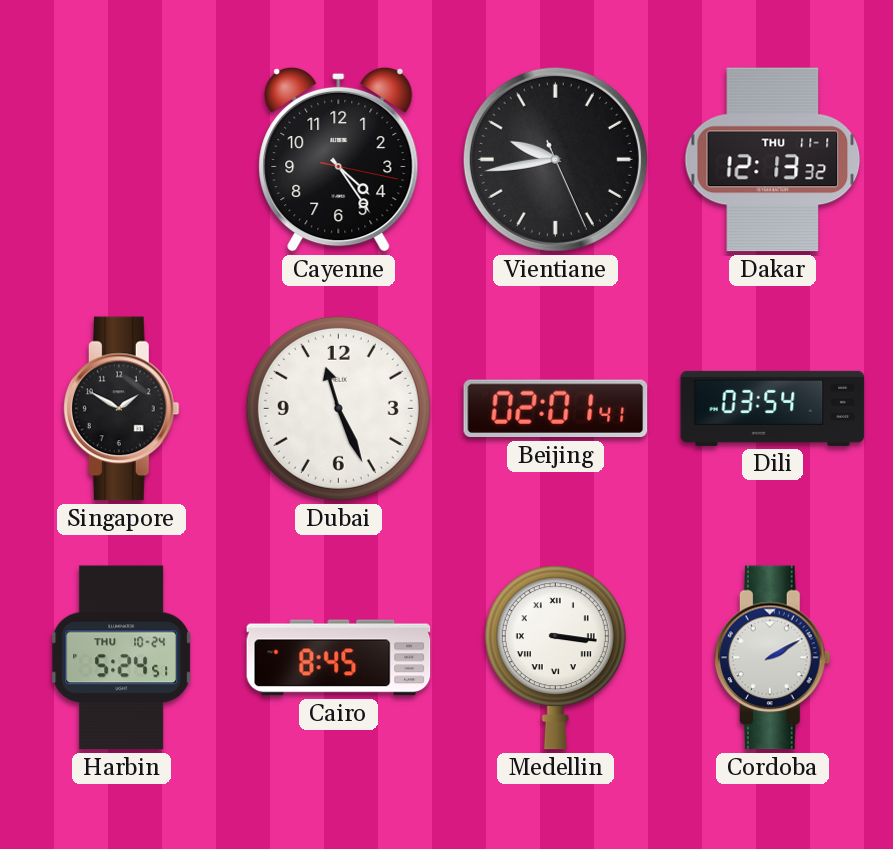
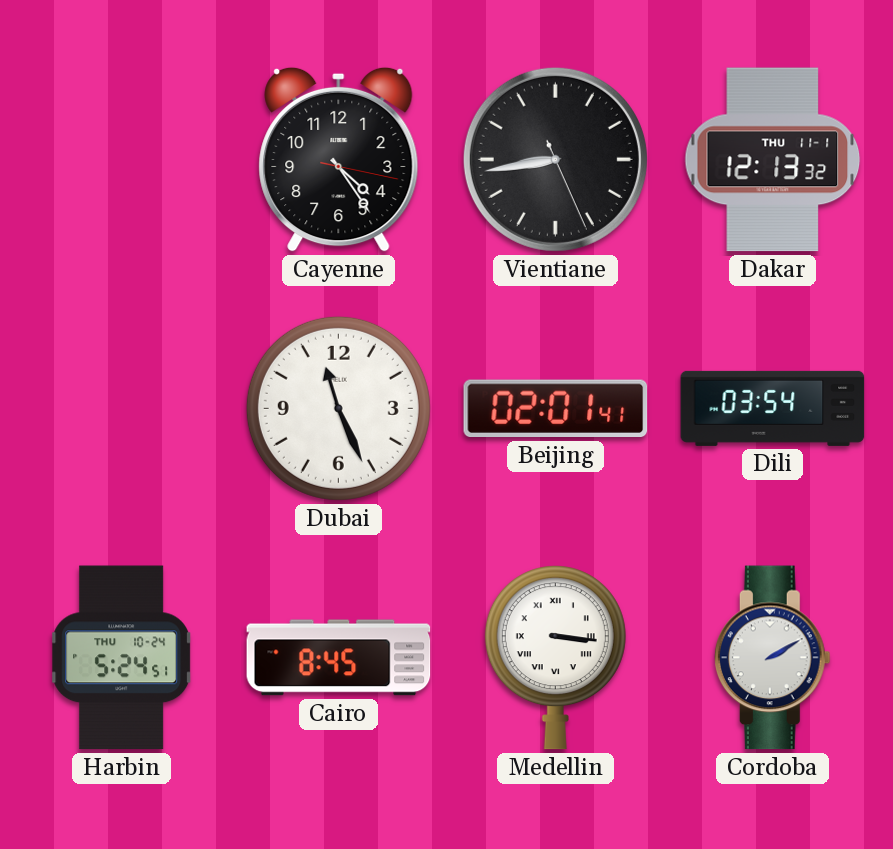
Vientiane: 9:43 -> 8:43
Singapore: 1:50 -> none
